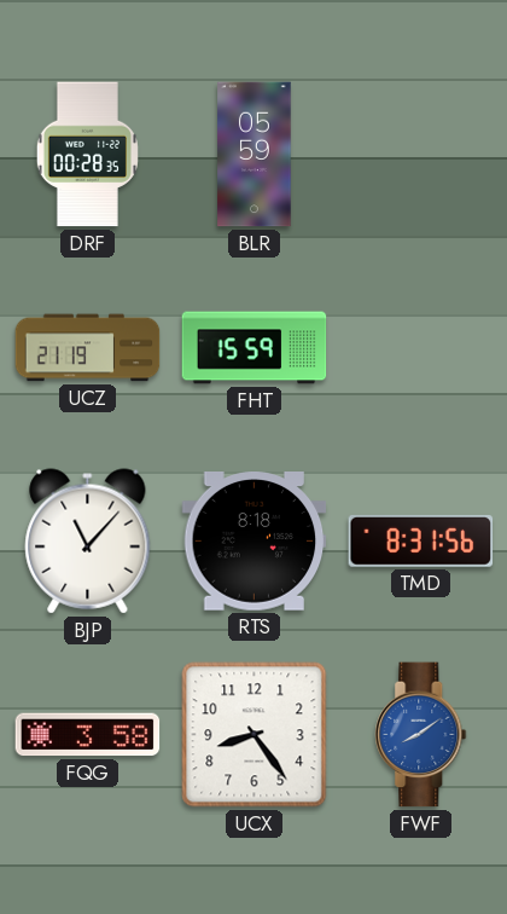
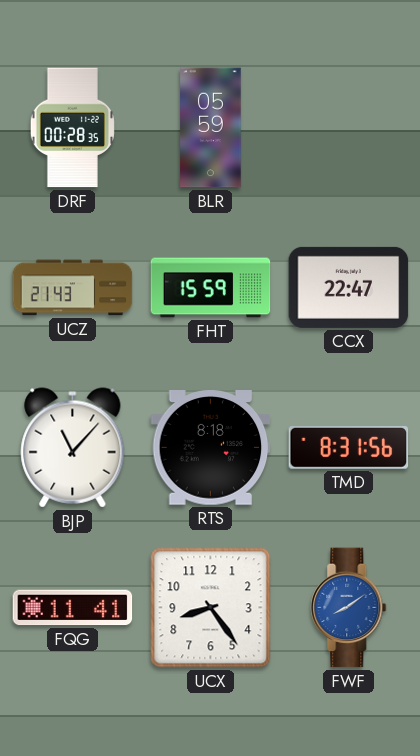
UCZ: 21:19 -> 21:43
CCX: none -> 22:47
FQG: 3:58 -> 11:41
